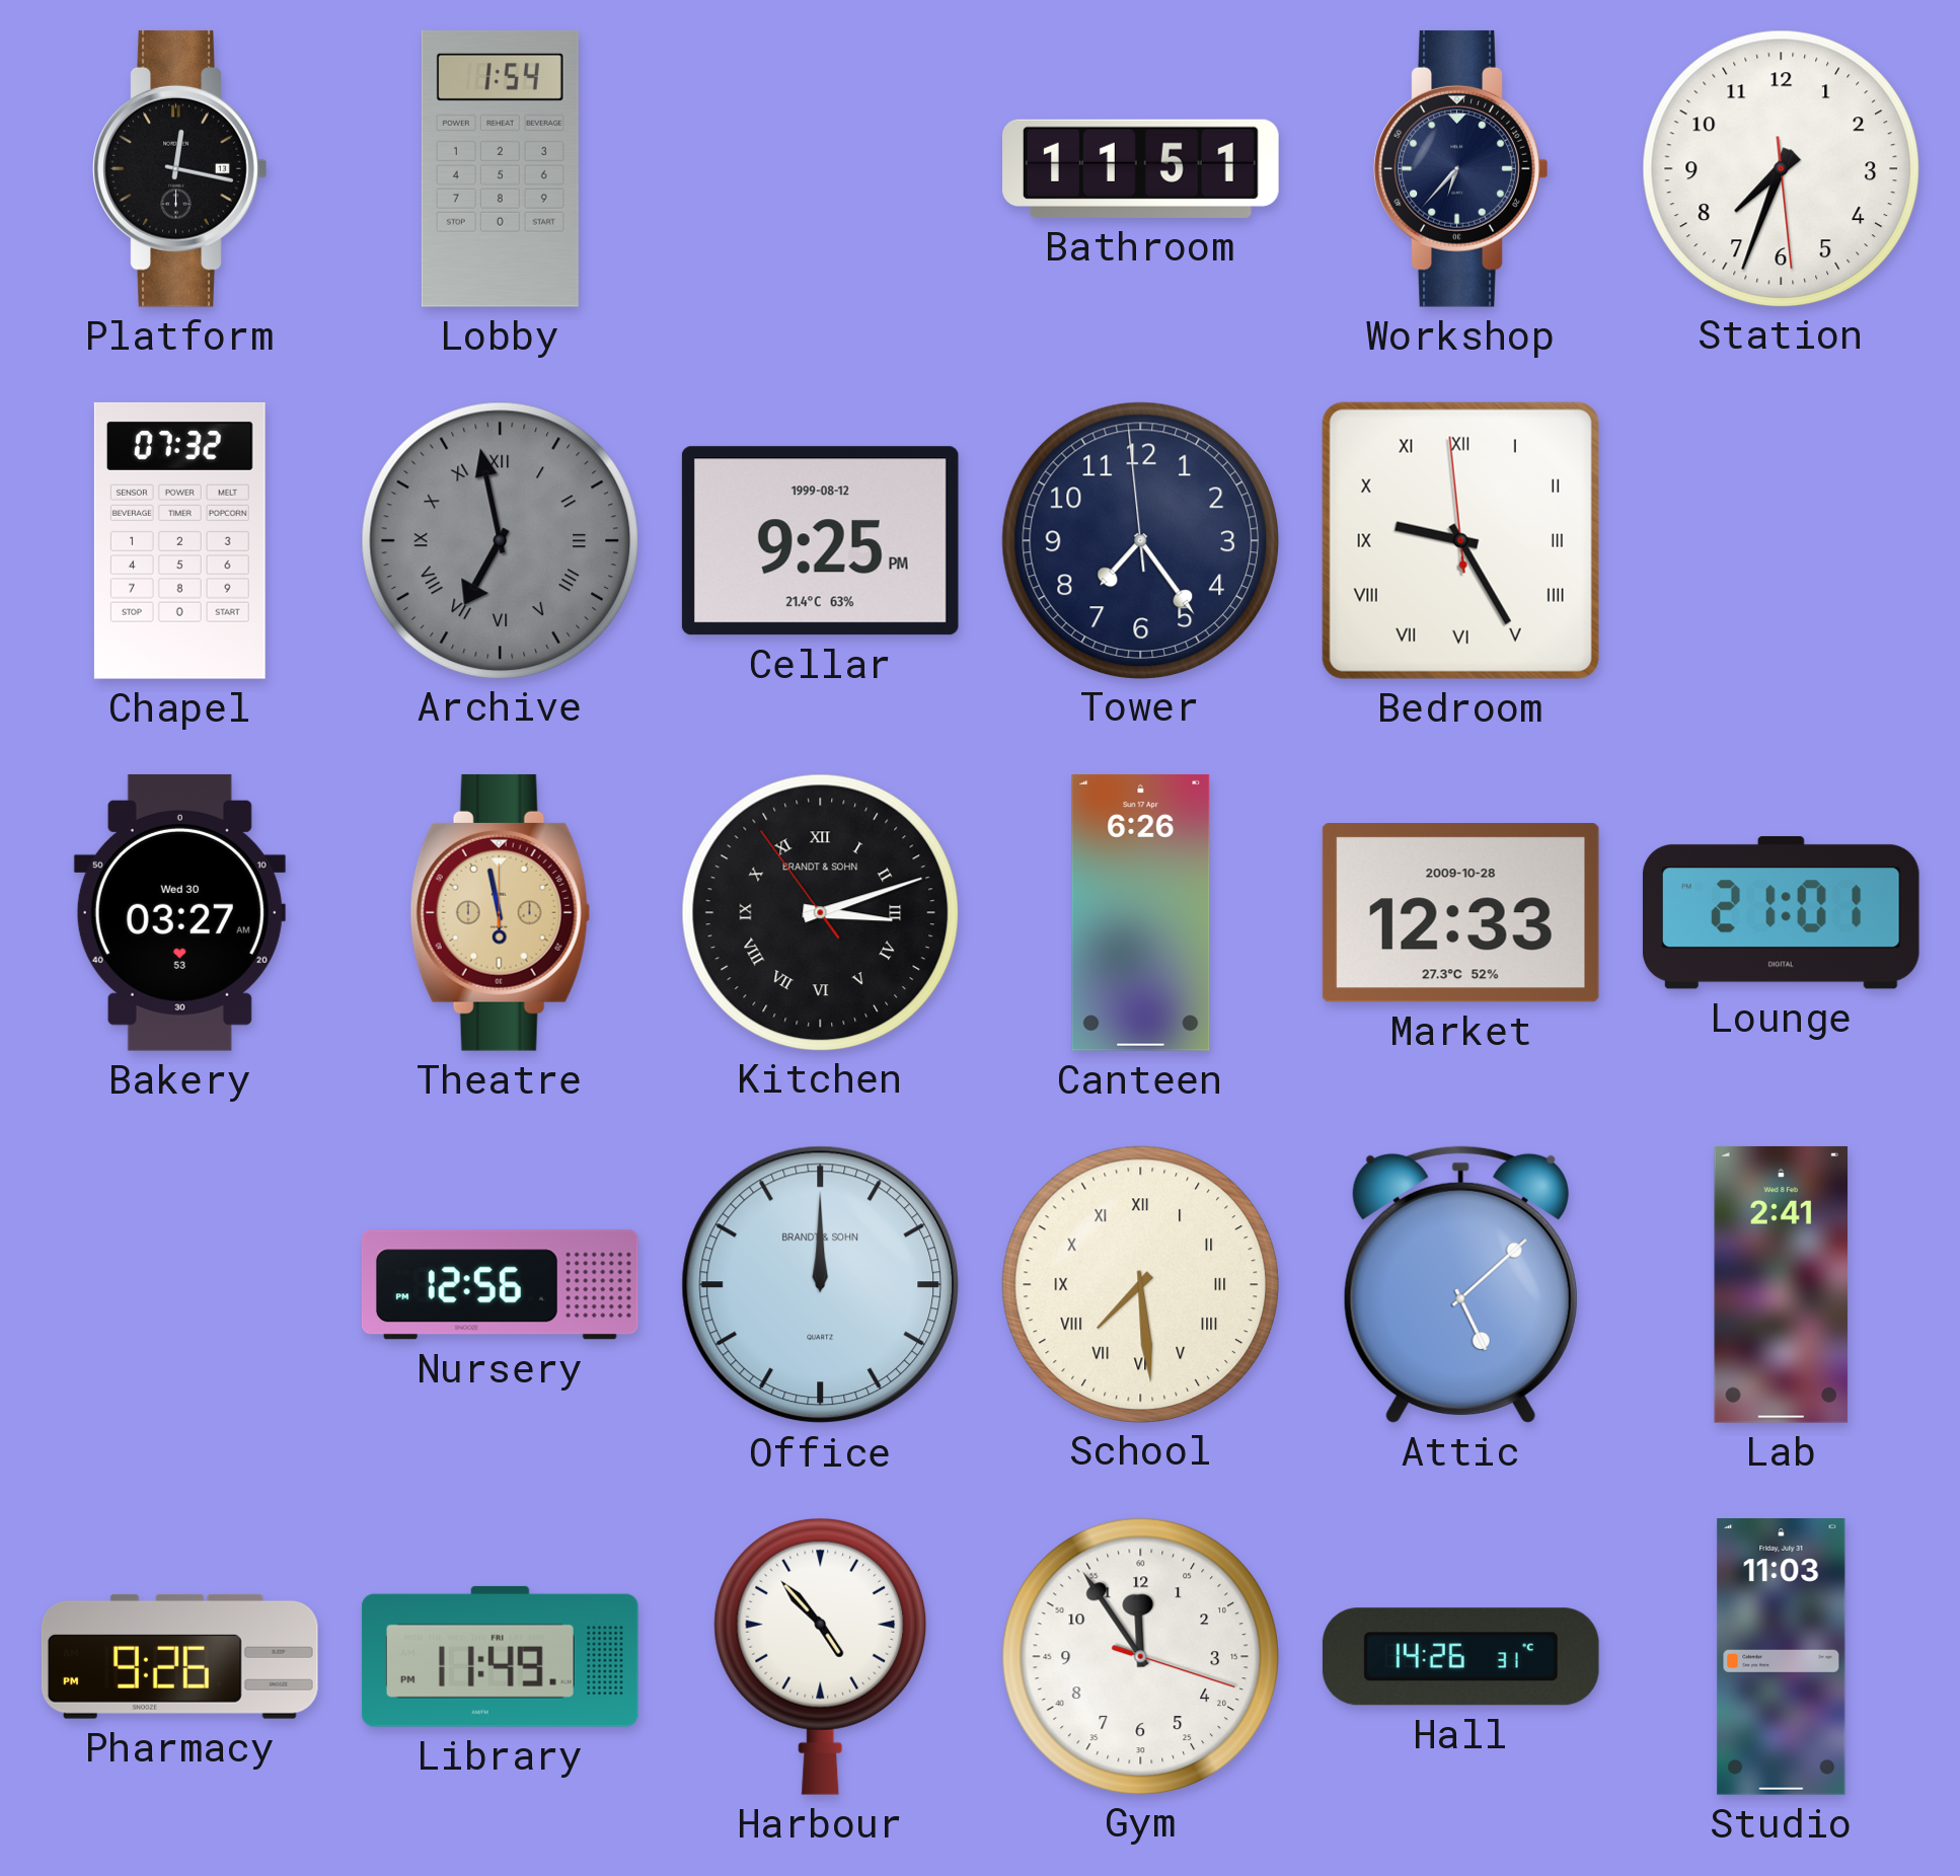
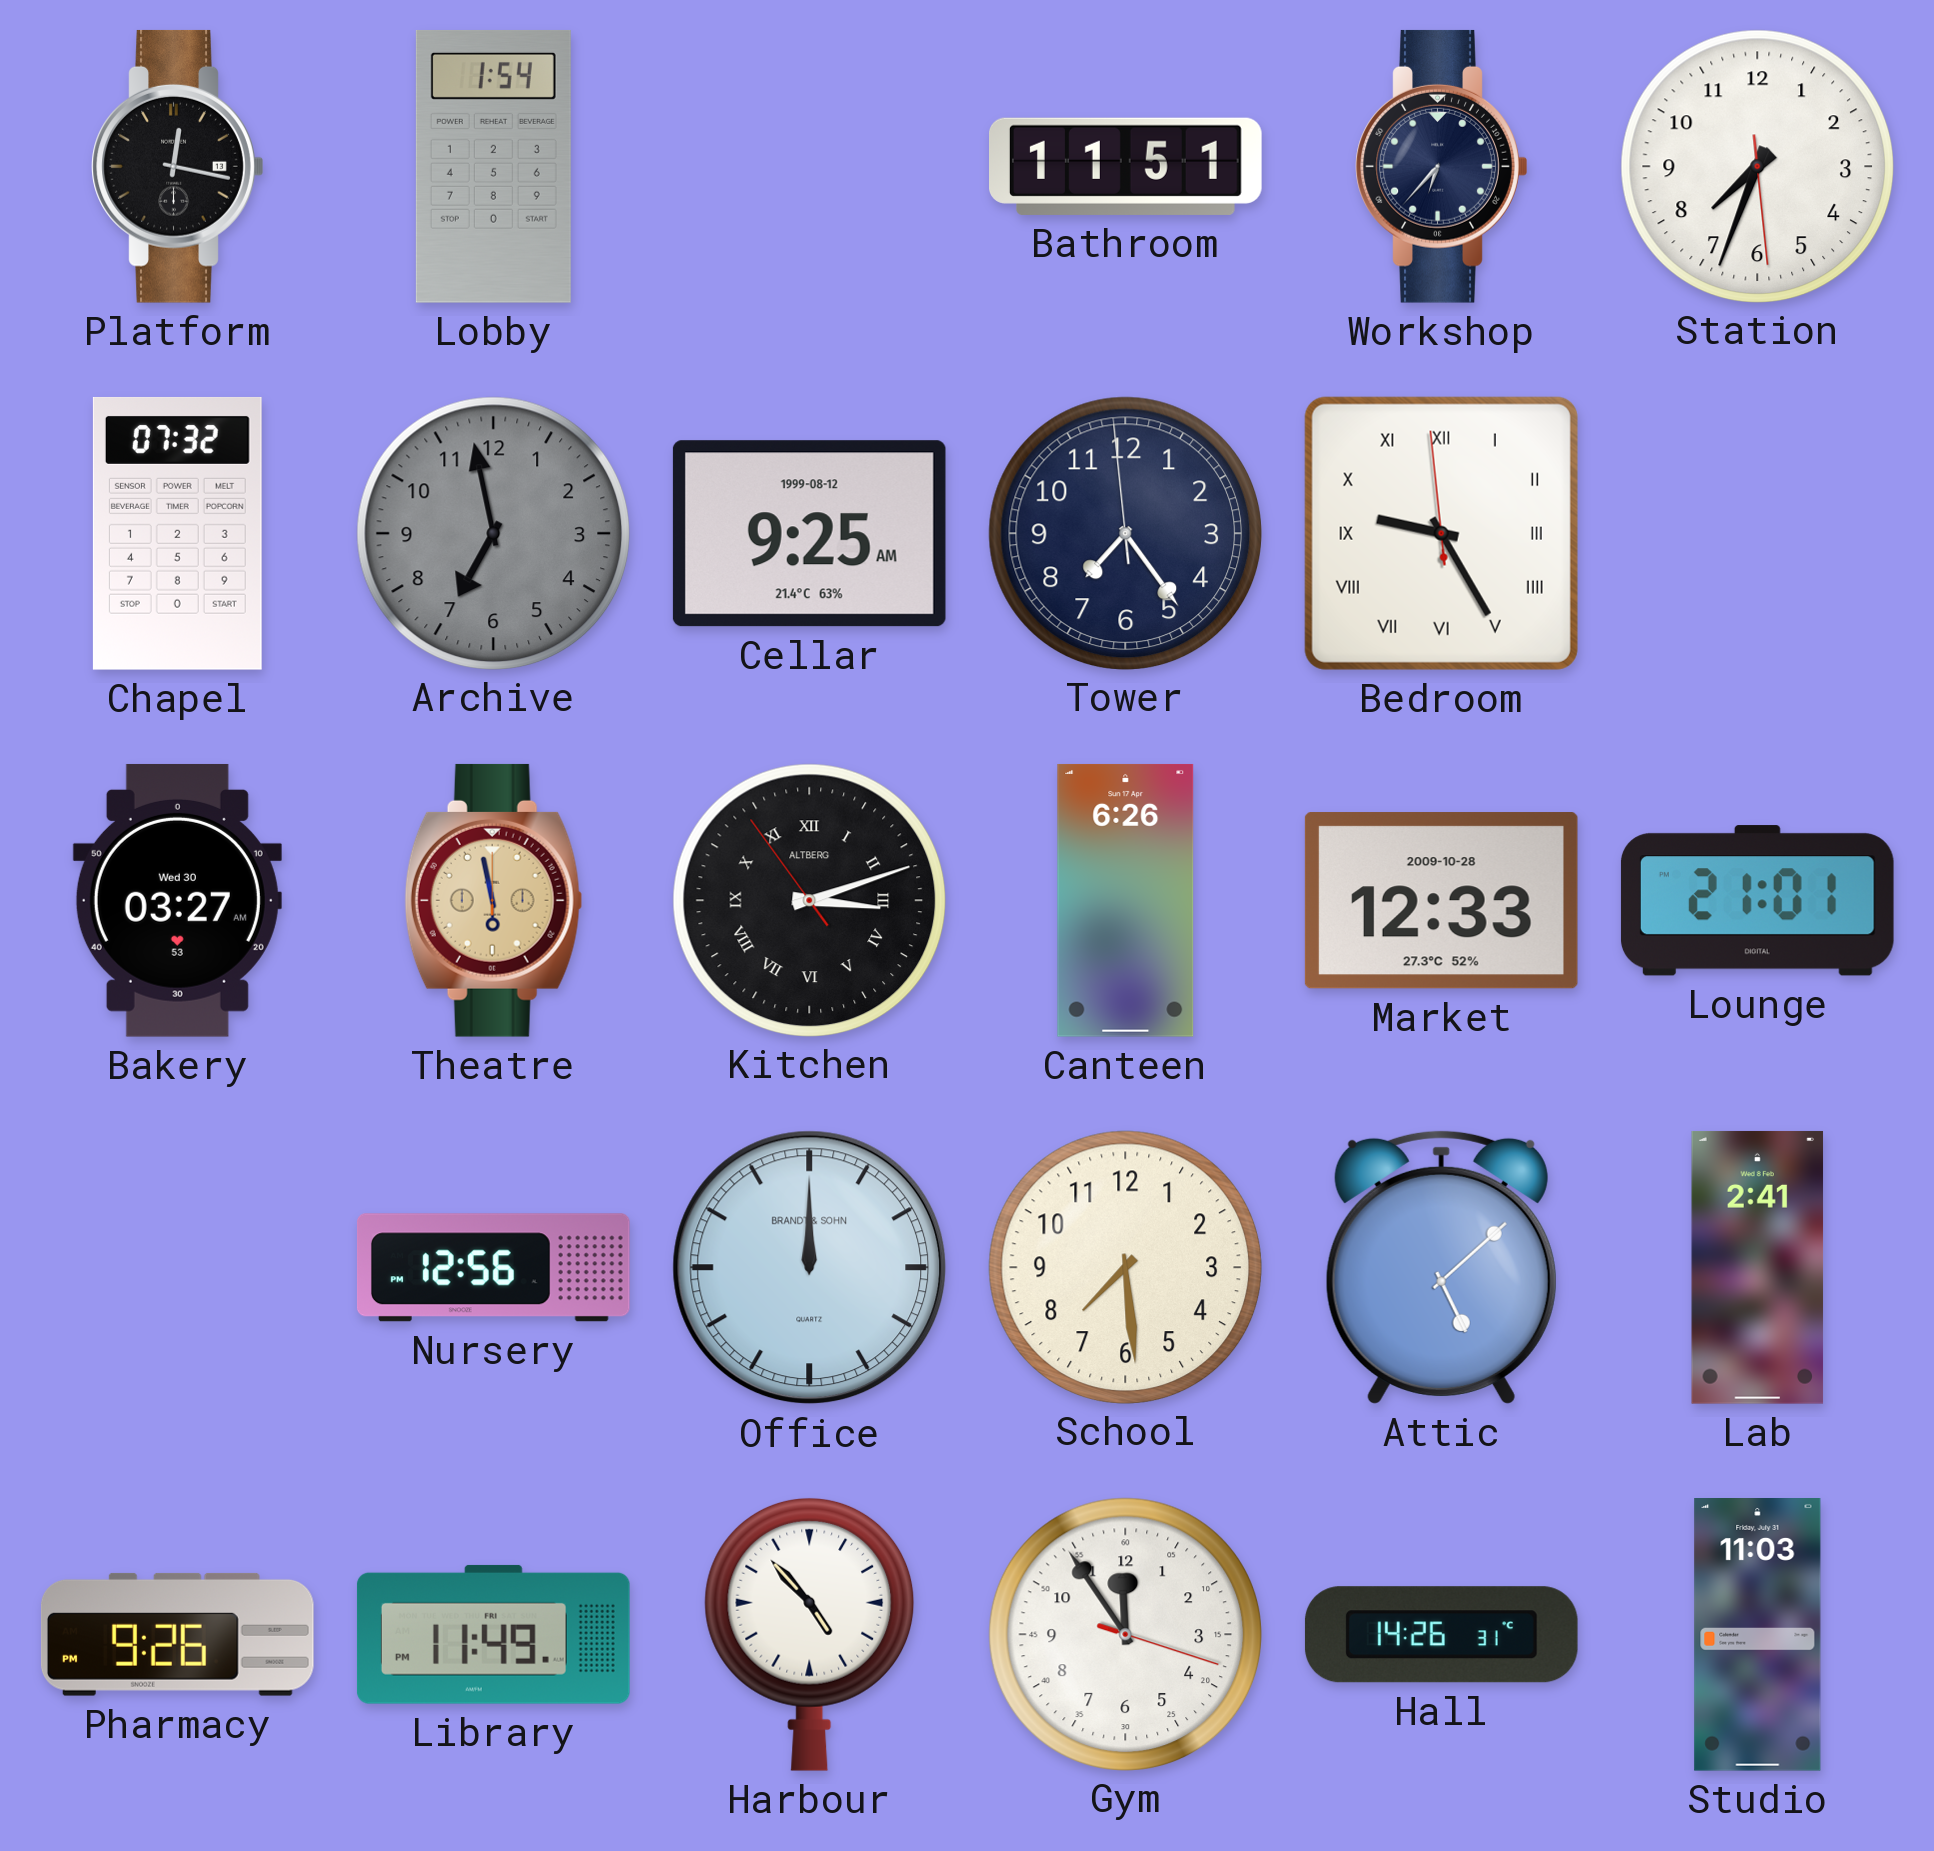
Archive numerals: Roman -> Arabic
Cellar: 9:25 PM -> 9:25 AM
Kitchen brand: BRANDT & SOHN -> ALTBERG
School numerals: Roman -> Arabic
